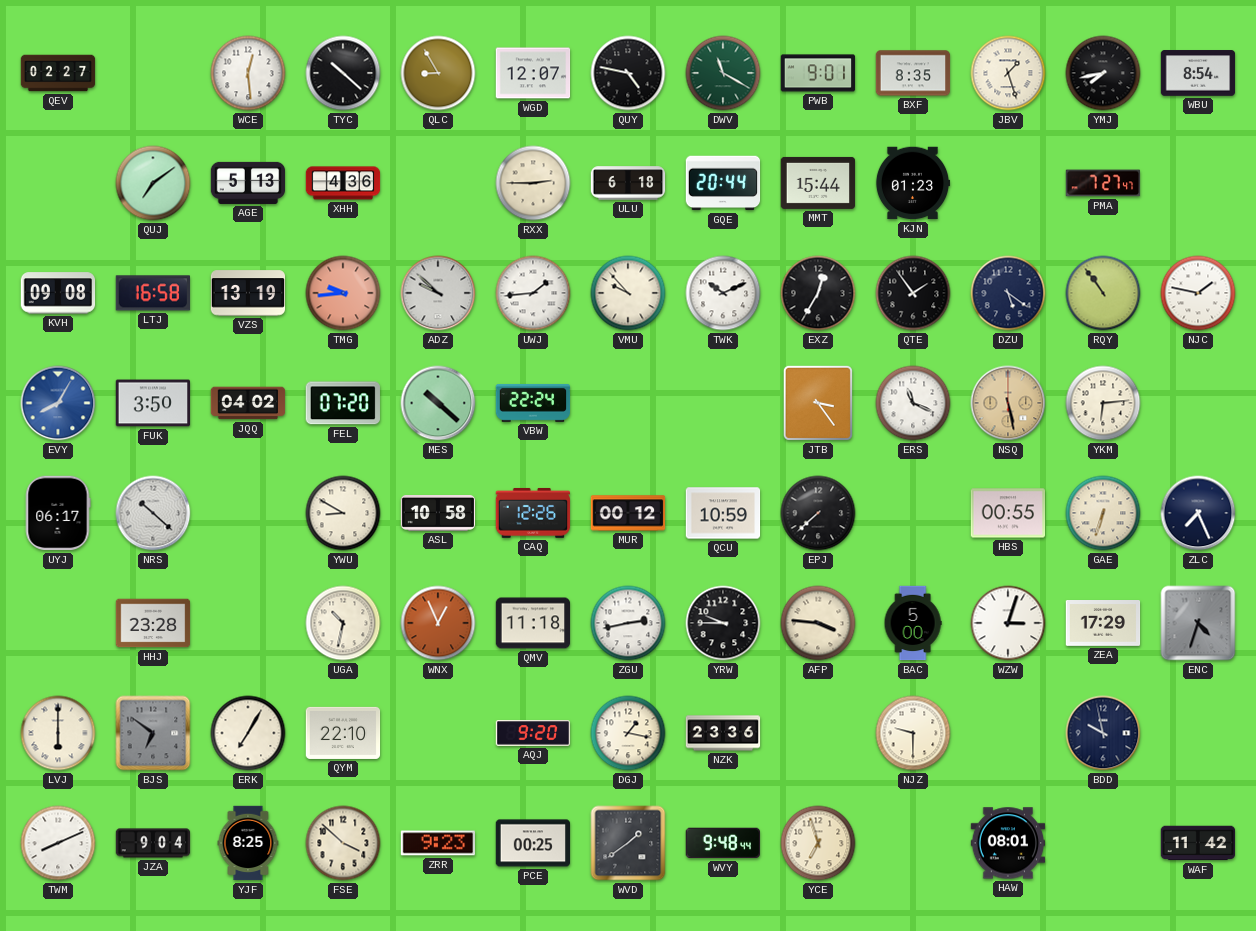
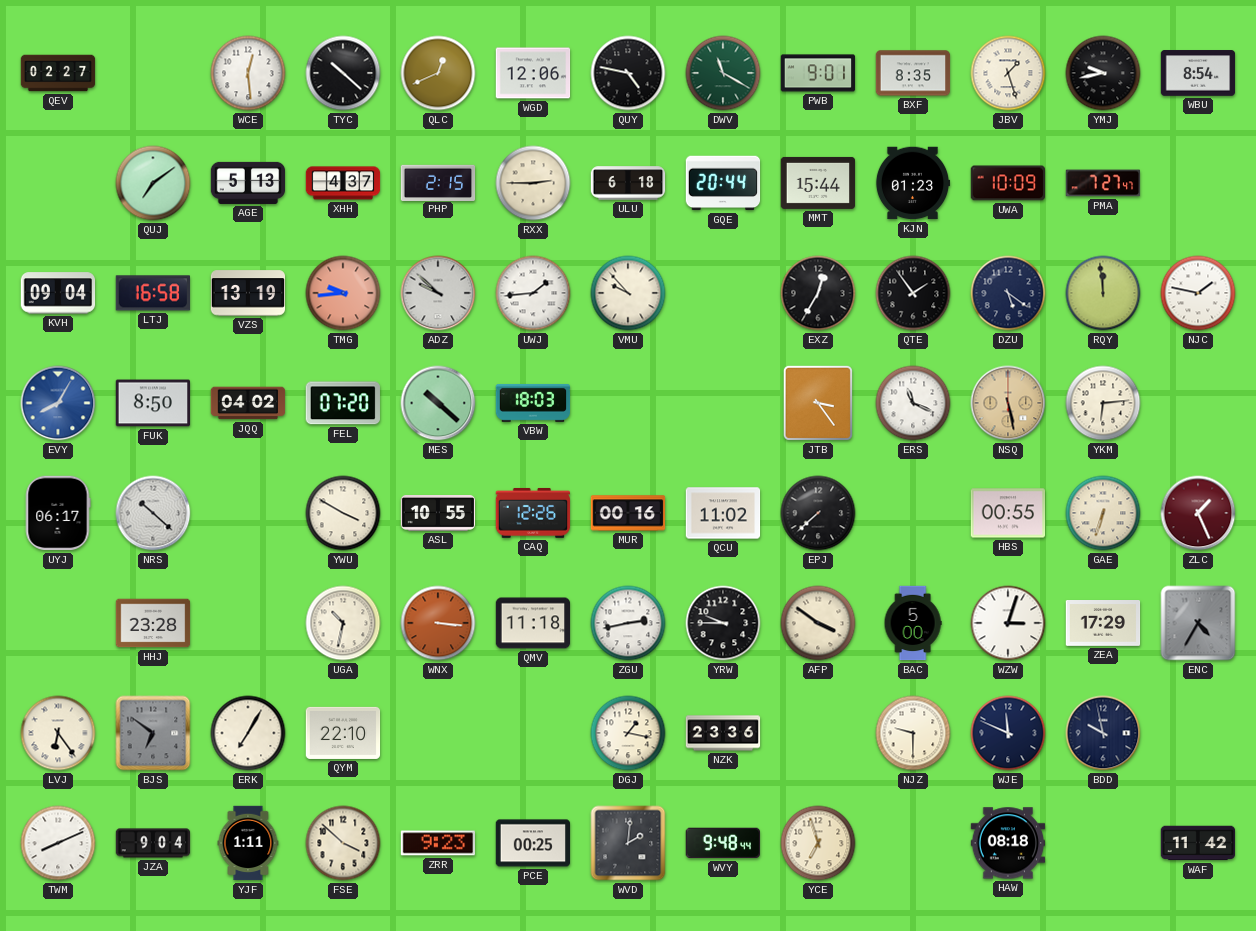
QLC: 8:55 -> 12:41
WGD: 12:07 -> 12:06
YMJ: 7:43 -> 9:43
XHH: 4:36 -> 4:37
PHP: none -> 2:15
UWA: none -> 10:09
KVH: 09:08 -> 09:04
TWK: 10:11 -> none
RQY: 10:54 -> 11:59
FUK: 3:50 -> 8:50
VBW: 22:24 -> 18:03
YWU: 8:50 -> 3:50
ASL: 10:58 -> 10:55
MUR: 00:12 -> 00:16
QCU: 10:59 -> 11:02
ZLC: 7:26 -> 1:26
ZLC dial: navy -> burgundy
WNX: 12:56 -> 3:16
AFP: 3:46 -> 3:51
ENC: 4:33 -> 4:35
LVJ: 6:00 -> 6:24
AQJ: 9:20 -> none
WJE: none -> 11:49
YJF: 8:25 -> 1:11
WVD: 1:39 -> 2:01
HAW: 08:01 -> 08:18
